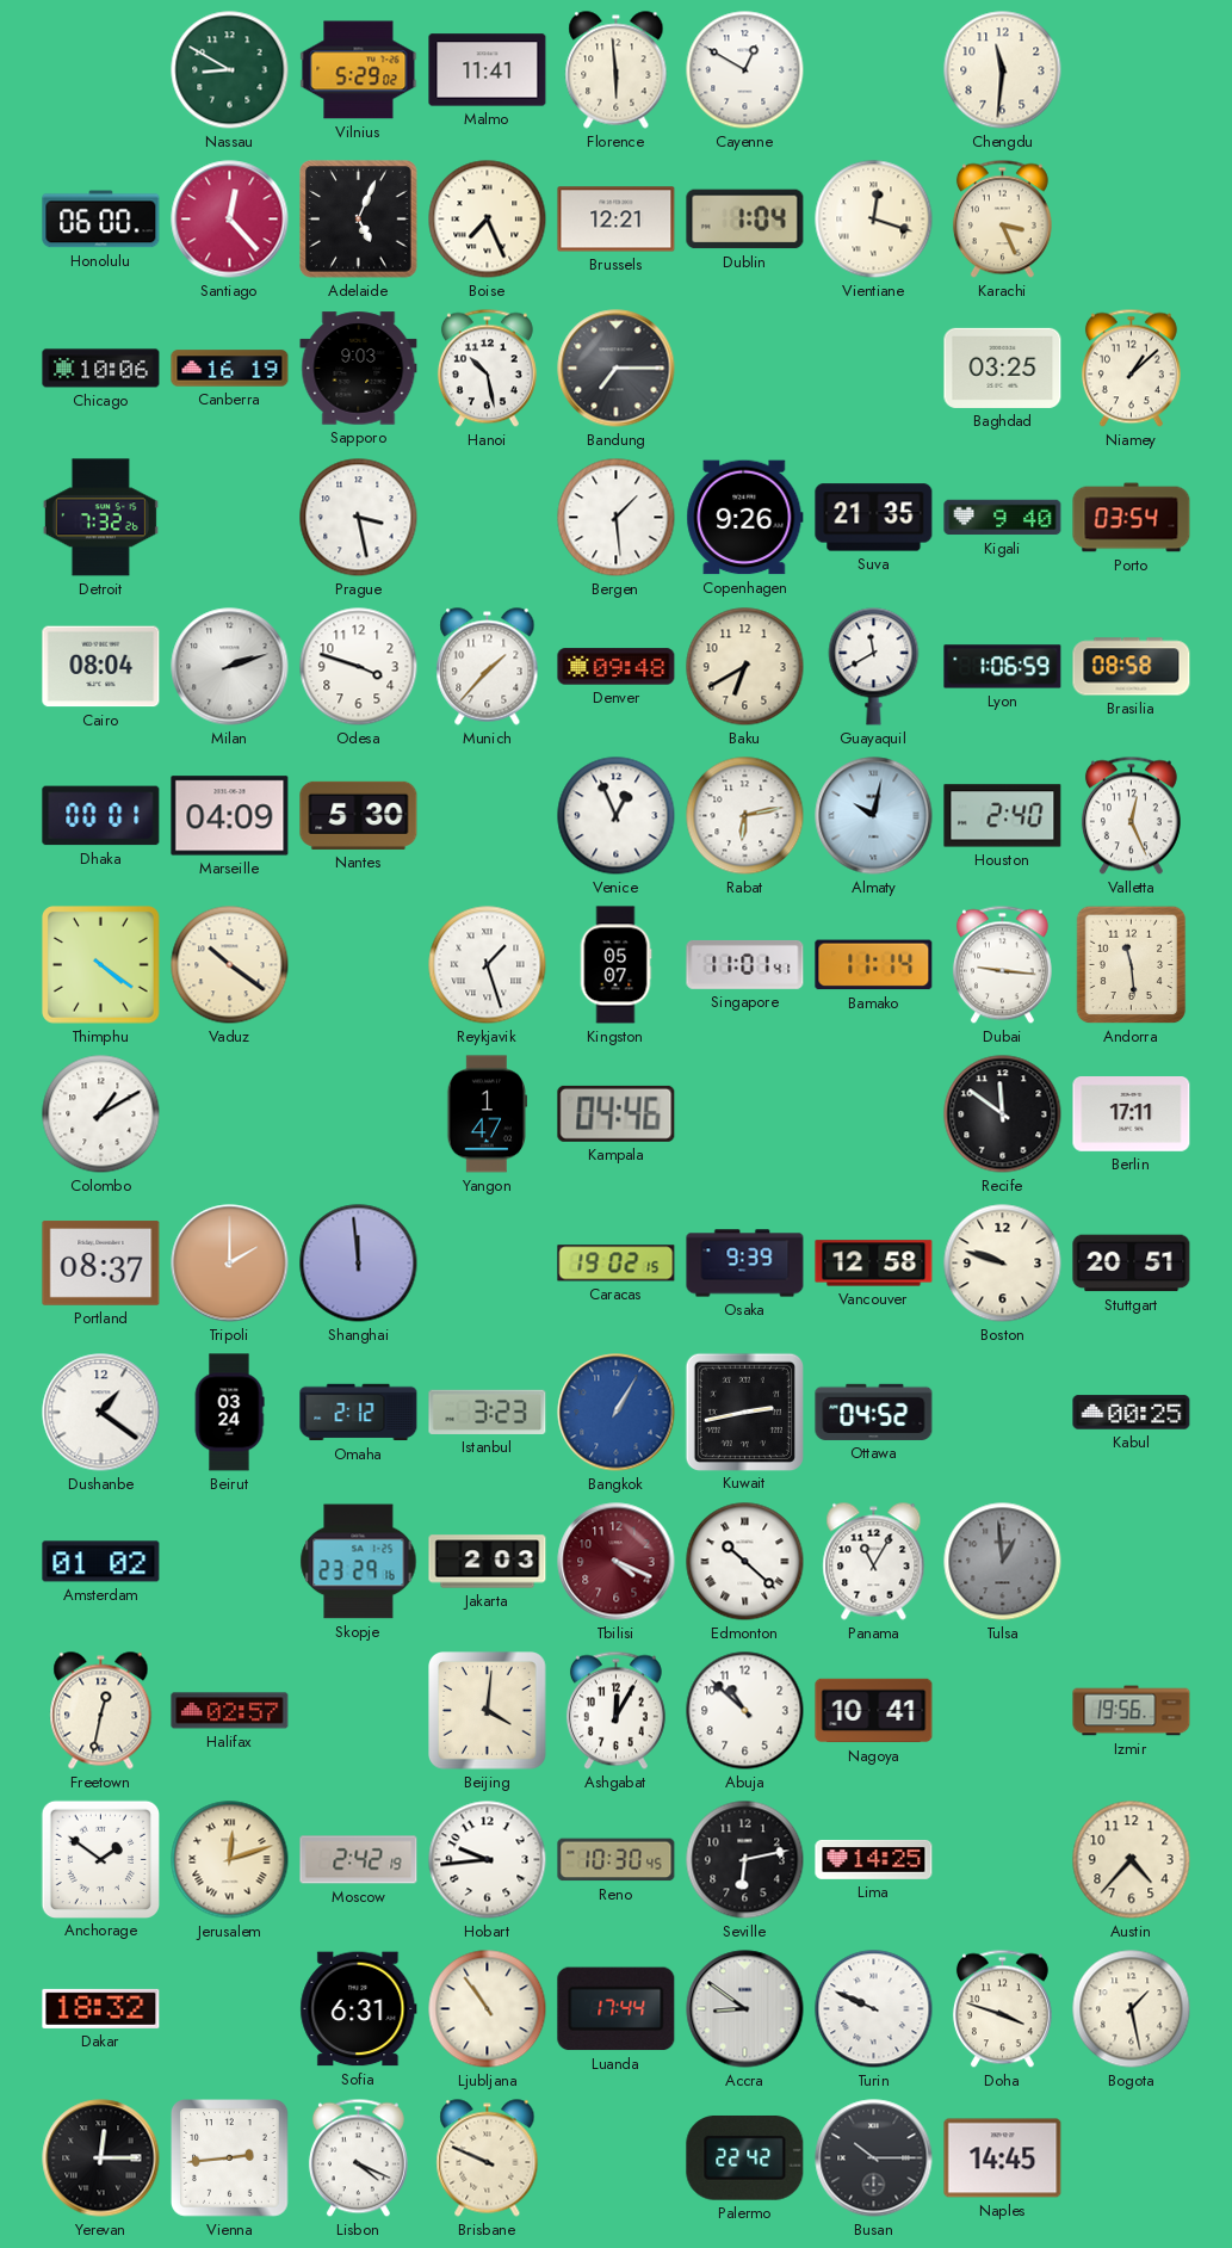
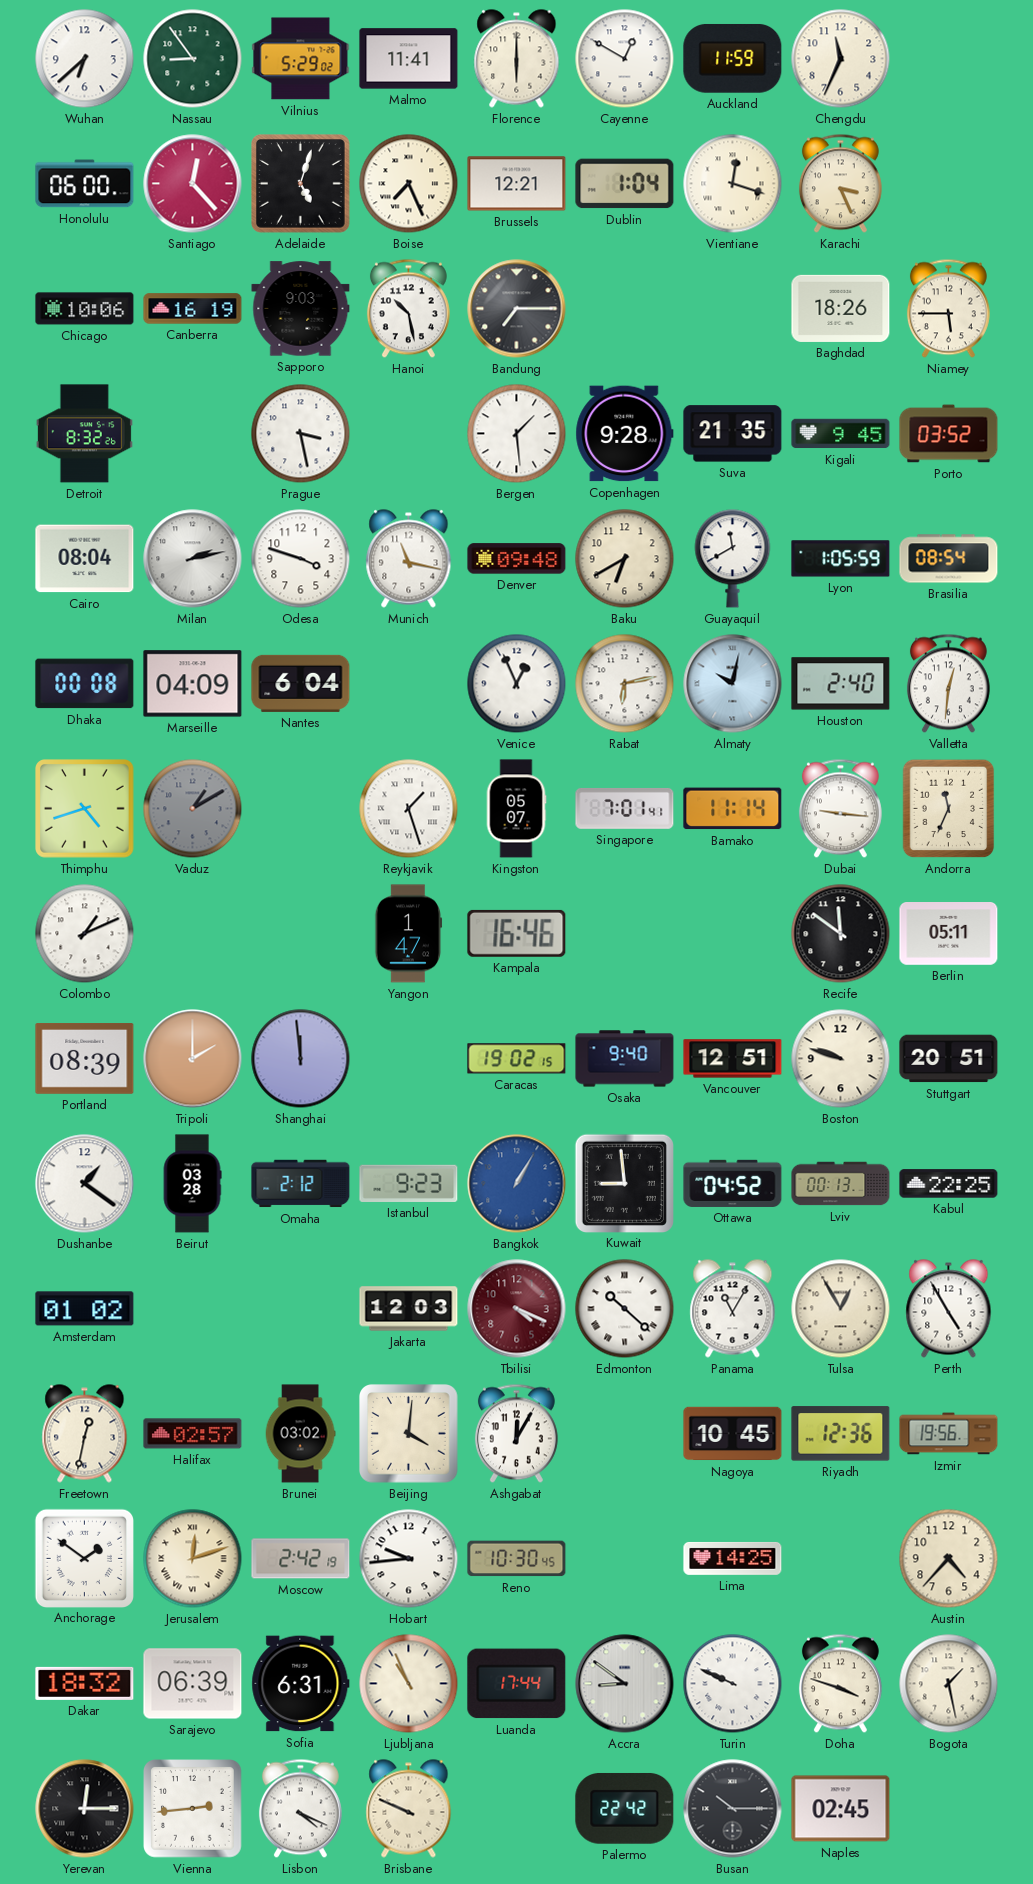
Wuhan: none -> 6:38
Nassau: 8:50 -> 8:54
Florence: 5:59 -> 6:00
Auckland: none -> 11:59
Chengdu: 11:31 -> 11:34
Adelaide: 5:04 -> 5:03
Baghdad: 03:25 -> 18:26
Niamey: 1:08 -> 5:45
Detroit: 7:32 -> 8:32
Copenhagen: 9:26 -> 9:28
Kigali: 9:40 -> 9:45
Porto: 03:54 -> 03:52
Milan: 2:12 -> 2:13
Munich: 1:37 -> 11:17
Lyon: 1:06 -> 1:05
Brasilia: 08:58 -> 08:54
Dhaka: 00:01 -> 00:08
Nantes: 5:30 -> 6:04
Valletta: 12:26 -> 12:31
Thimphu: 4:21 -> 4:42
Vaduz: 10:21 -> 1:10
Vaduz dial: cream -> grey
Singapore: 11:01 -> 7:01
Andorra: 11:29 -> 11:34
Colombo: 1:10 -> 1:11
Kampala: 04:46 -> 16:46
Berlin: 17:11 -> 05:11
Portland: 08:37 -> 08:39
Osaka: 9:39 -> 9:40
Vancouver: 12:58 -> 12:51
Beirut: 03:24 -> 03:28
Istanbul: 3:23 -> 9:23
Kuwait: 2:43 -> 8:59
Lviv: none -> 00:13
Kabul: 00:25 -> 22:25
Skopje: 23:29 -> none
Jakarta: 2:03 -> 12:03
Tulsa: 12:59 -> 12:55
Tulsa dial: grey -> cream
Perth: none -> 4:55
Brunei: none -> 03:02
Abuja: 10:52 -> none
Nagoya: 10:41 -> 10:45
Riyadh: none -> 12:36
Seville: 6:13 -> none
Sarajevo: none -> 06:39
Ljubljana: 10:54 -> 10:56
Naples: 14:45 -> 02:45
